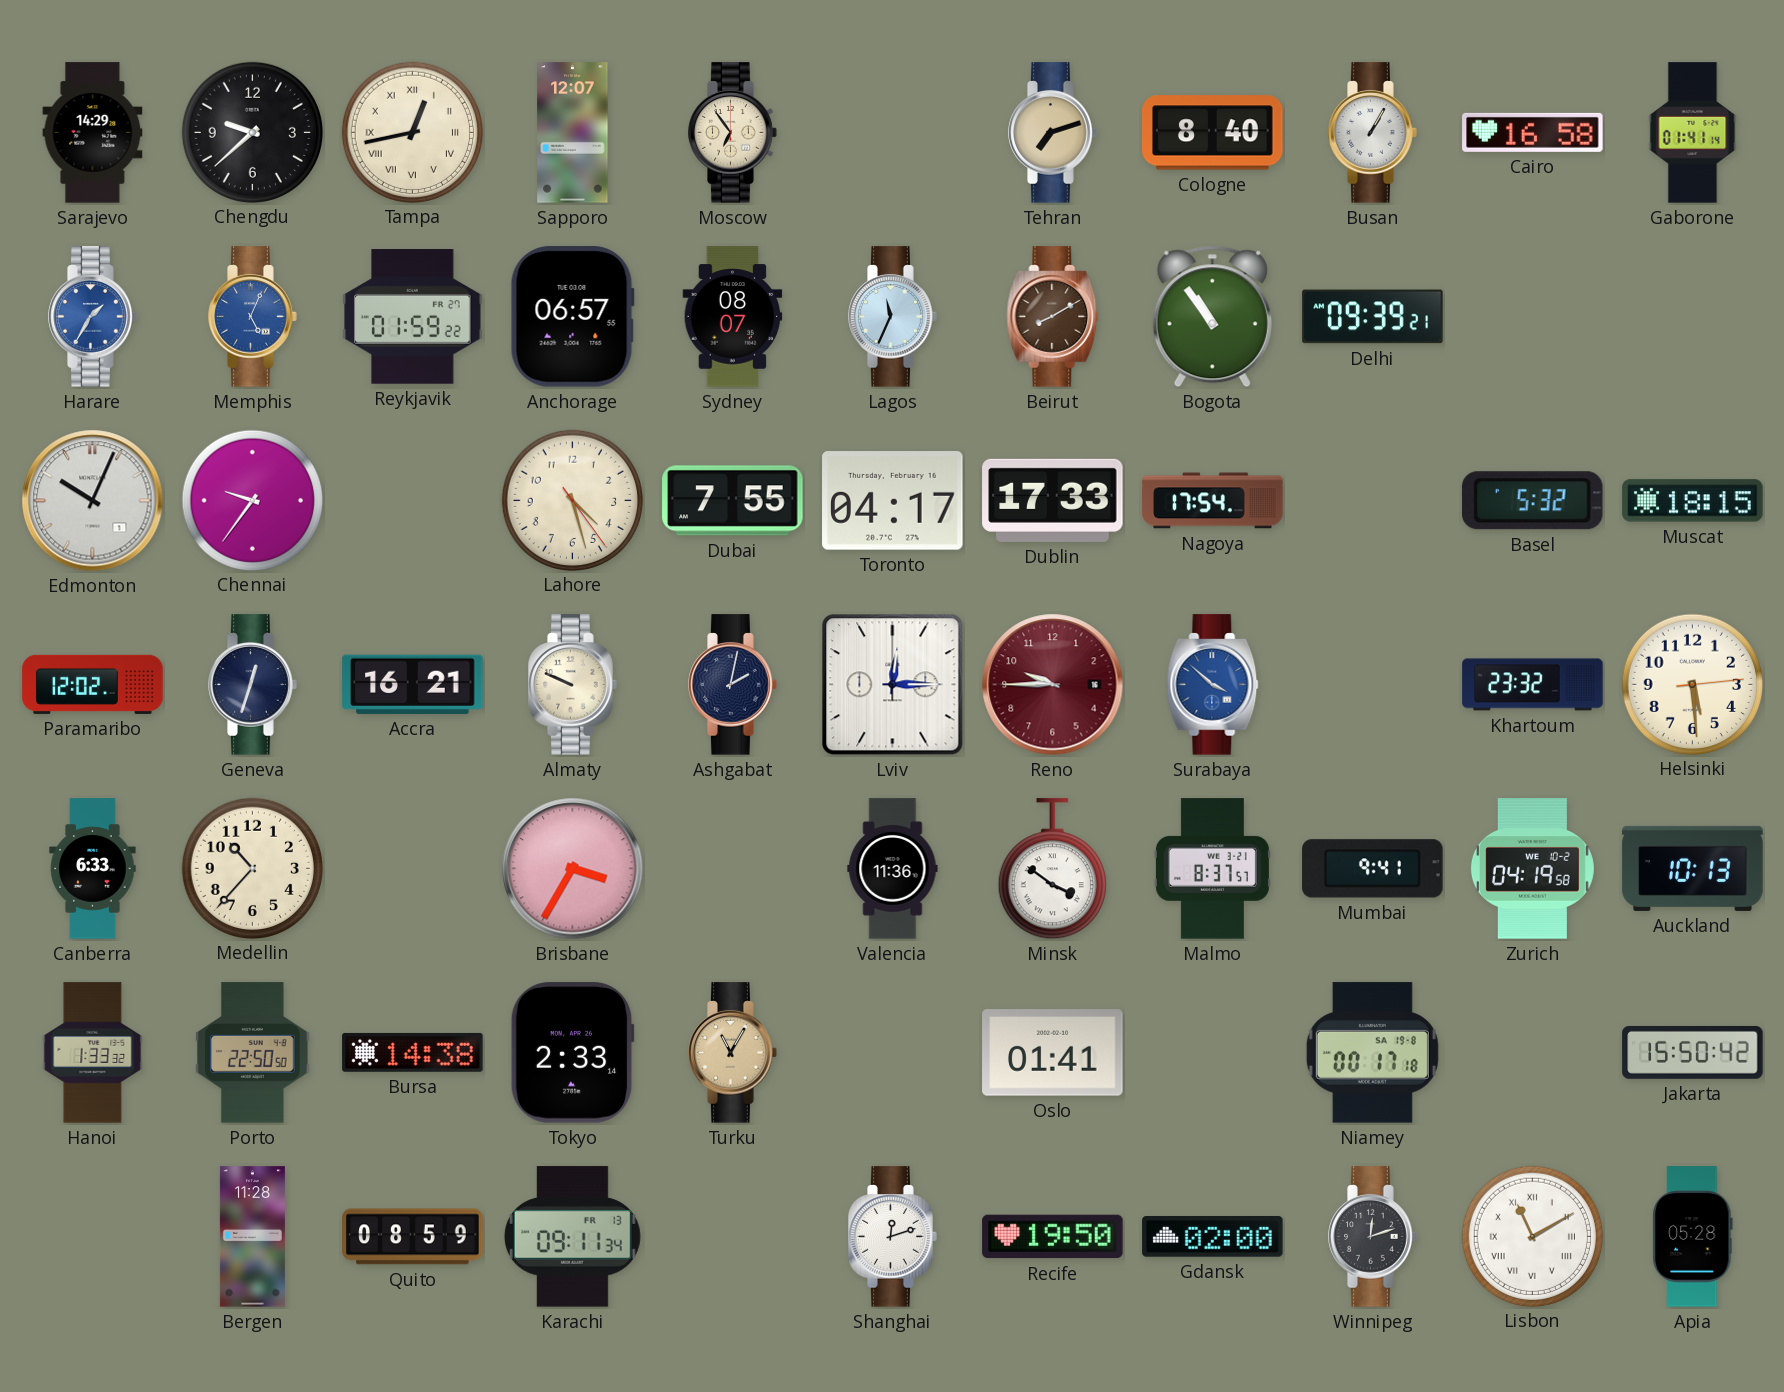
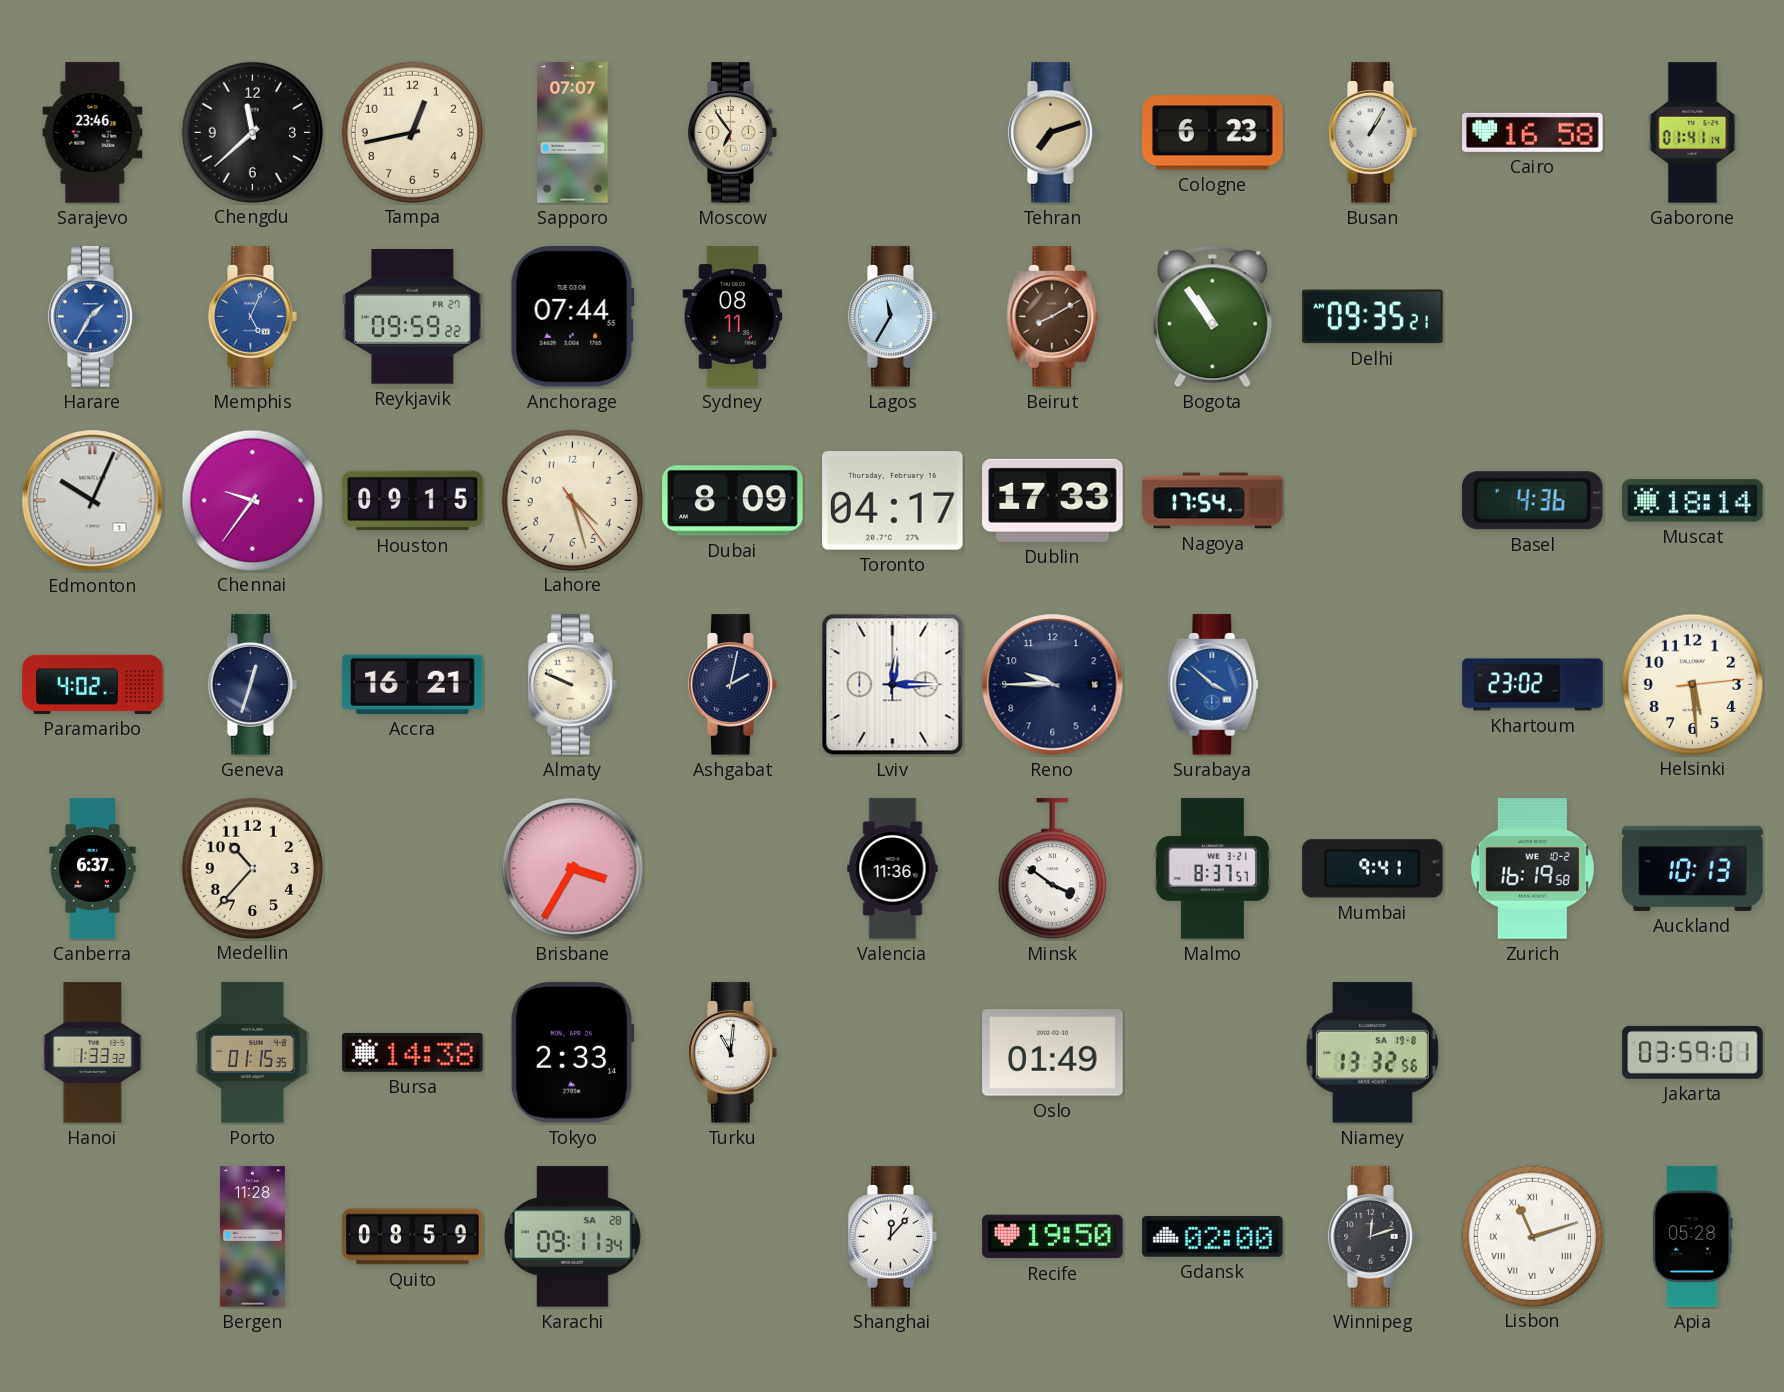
Sarajevo: 14:29 -> 23:46
Chengdu: 9:38 -> 11:38
Tampa numerals: Roman -> Arabic
Sapporo: 12:07 -> 07:07
Cologne: 8:40 -> 6:23
Reykjavik: 01:59 -> 09:59
Anchorage: 06:57 -> 07:44
Sydney: 08:07 -> 08:11
Lagos: 11:34 -> 11:35
Delhi: 09:39 -> 09:35
Houston: none -> 09:15
Dubai: 7:55 -> 8:09
Basel: 5:32 -> 4:36
Muscat: 18:15 -> 18:14
Paramaribo: 12:02 -> 4:02
Reno dial: burgundy -> navy
Khartoum: 23:32 -> 23:02
Canberra: 6:33 -> 6:37
Zurich: 04:19 -> 16:19
Porto: 22:50 -> 01:15
Turku: 11:05 -> 11:01
Turku dial: champagne -> white
Oslo: 01:41 -> 01:49
Niamey: 00:17 -> 13:32
Jakarta: 15:50 -> 03:59
Karachi date: FR 13 -> SA 28
Shanghai: 12:12 -> 12:07
Lisbon: 11:10 -> 11:12
